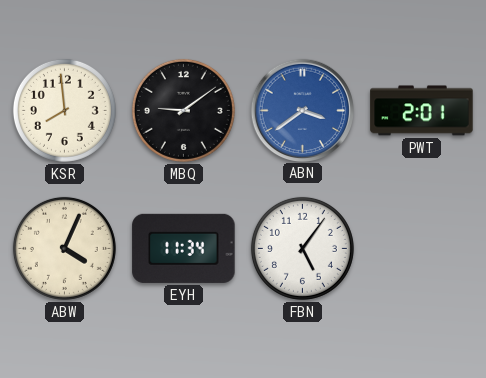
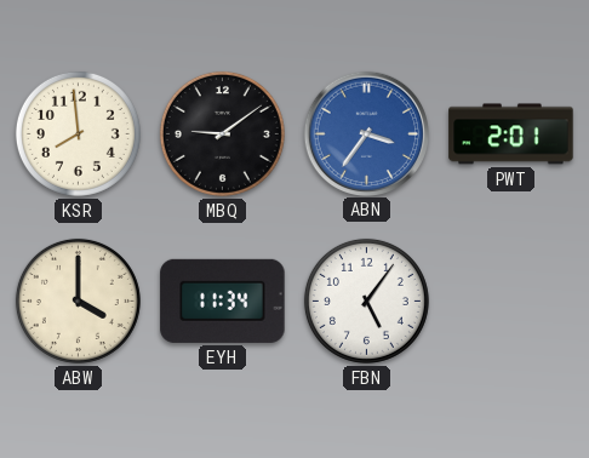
ABN: 3:39 -> 3:36
ABW: 4:04 -> 4:00
